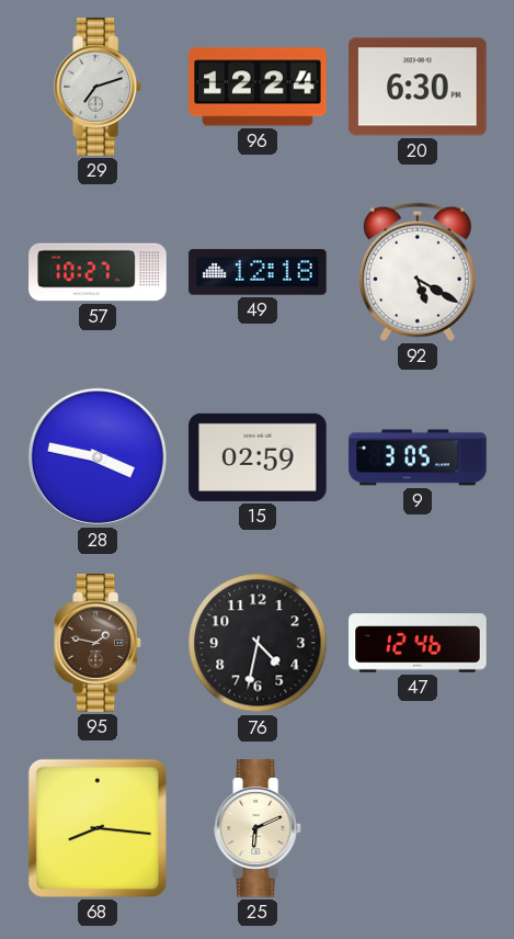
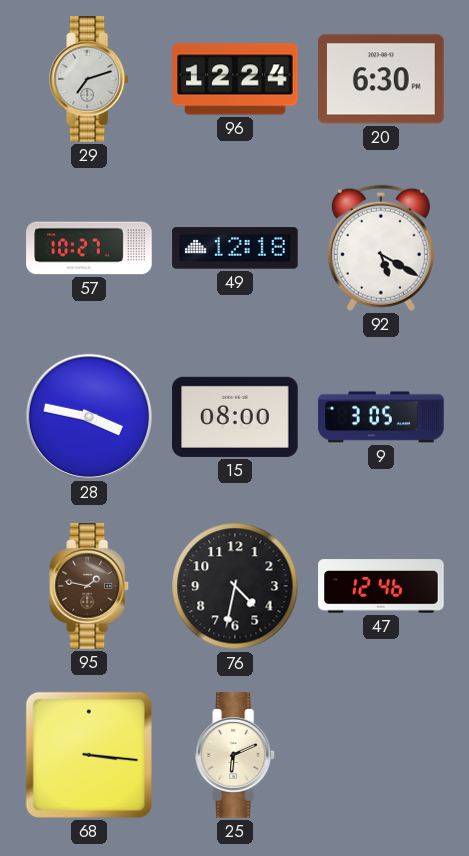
15: 02:59 -> 08:00
68: 8:16 -> 3:16
